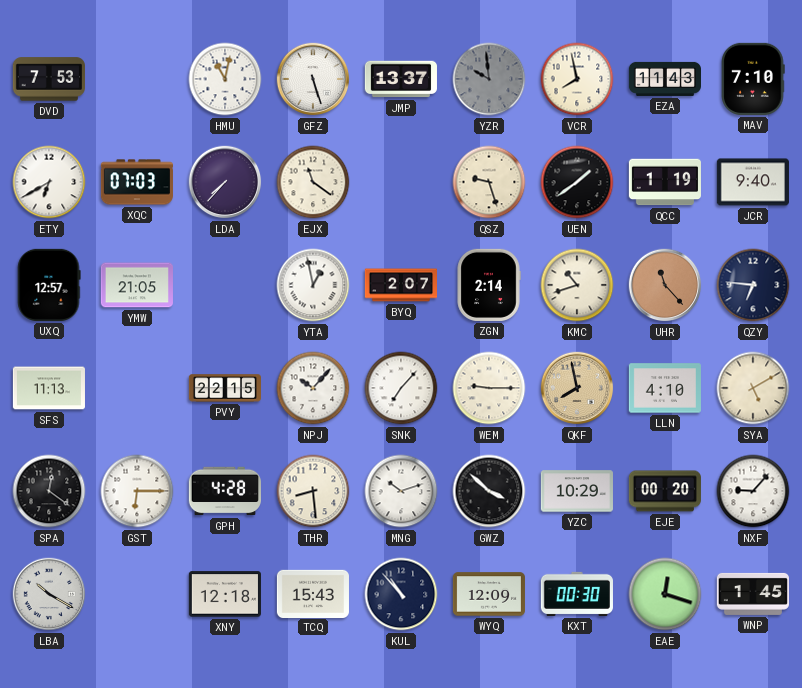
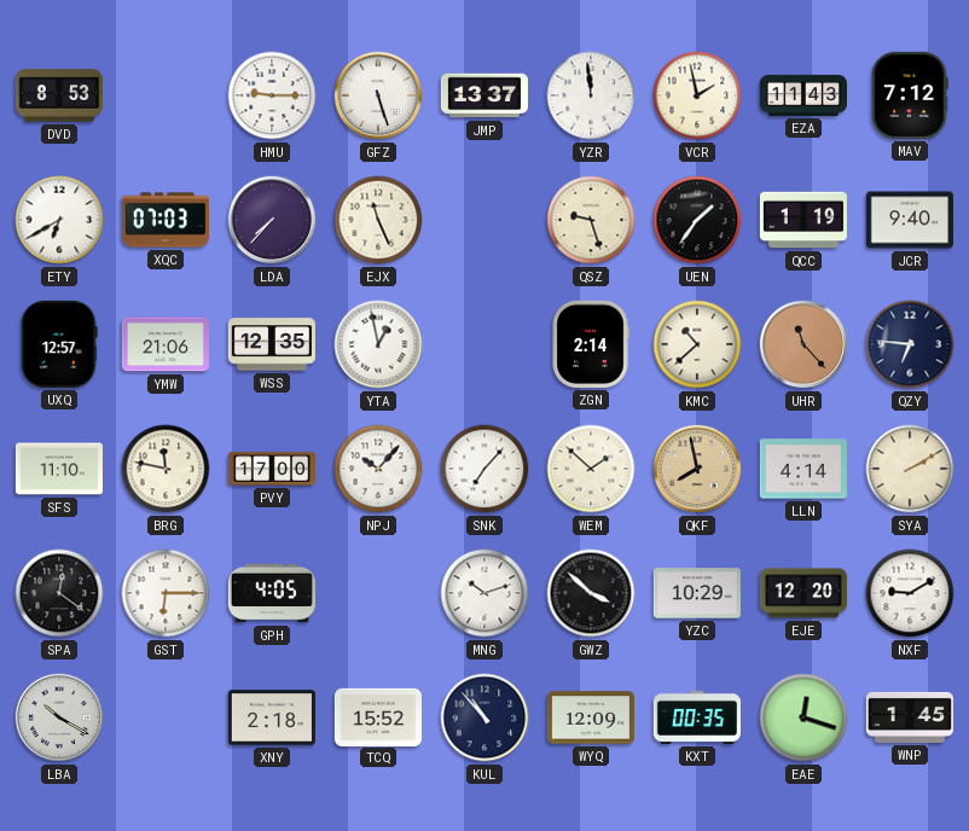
DVD: 7:53 -> 8:53
HMU: 11:02 -> 9:15
YZR: 9:59 -> 11:59
YZR dial: grey -> white
VCR: 7:58 -> 1:58
MAV: 7:10 -> 7:12
EJX: 11:21 -> 11:26
UEN: 1:39 -> 1:36
YMW: 21:05 -> 21:06
WSS: none -> 12:35
BYQ: 2:07 -> none
KMC: 10:42 -> 10:38
SFS: 11:13 -> 11:10
BRG: none -> 11:47
PVY: 22:15 -> 17:00
WEM: 9:15 -> 1:52
LLN: 4:10 -> 4:14
SYA: 5:10 -> 2:10
GPH: 4:28 -> 4:05
THR: 8:29 -> none
EJE: 00:20 -> 12:20
NXF: 9:07 -> 9:10
XNY: 12:18 -> 2:18
TCQ: 15:43 -> 15:52
KXT: 00:30 -> 00:35
